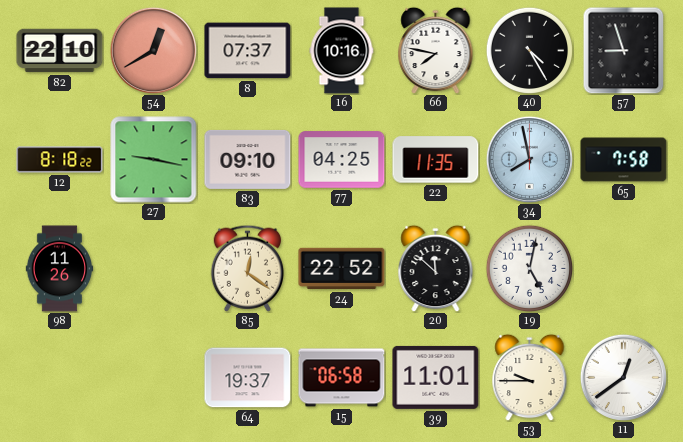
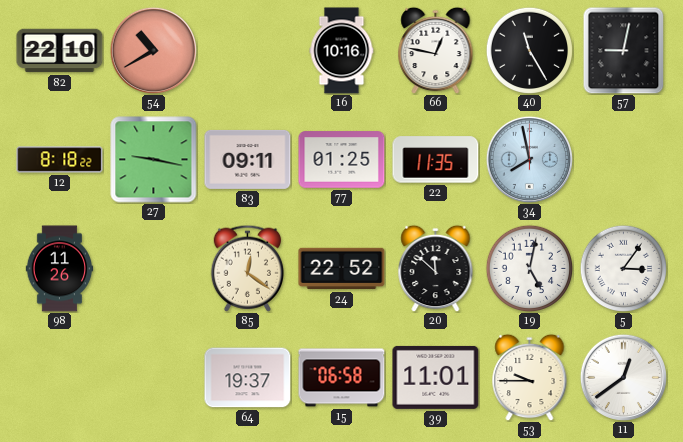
54: 12:40 -> 10:40
8: 07:37 -> none
66: 7:47 -> 12:47
40: 4:25 -> 11:25
57: 8:57 -> 9:02
83: 09:10 -> 09:11
77: 04:25 -> 01:25
65: 7:58 -> none
5: none -> 3:06
